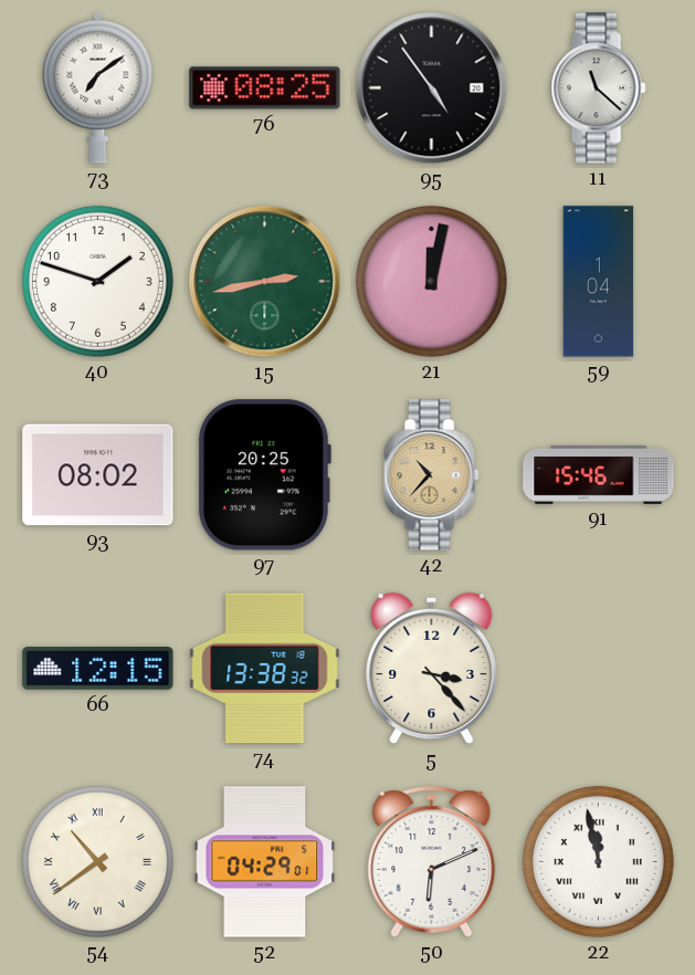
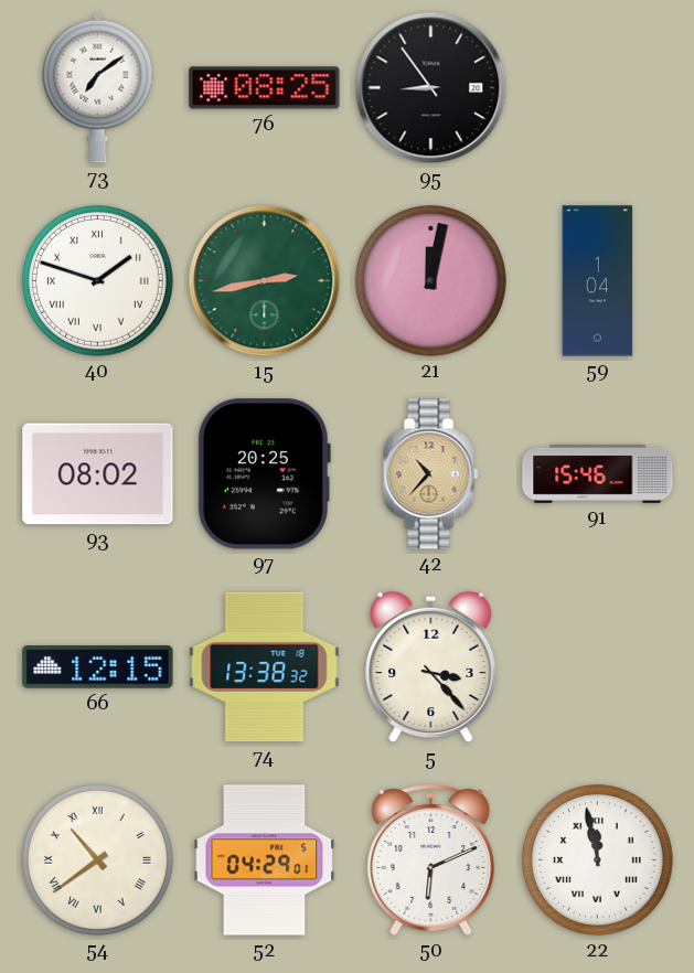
95: 4:54 -> 8:54
11: 11:22 -> none
40 numerals: Arabic -> Roman
